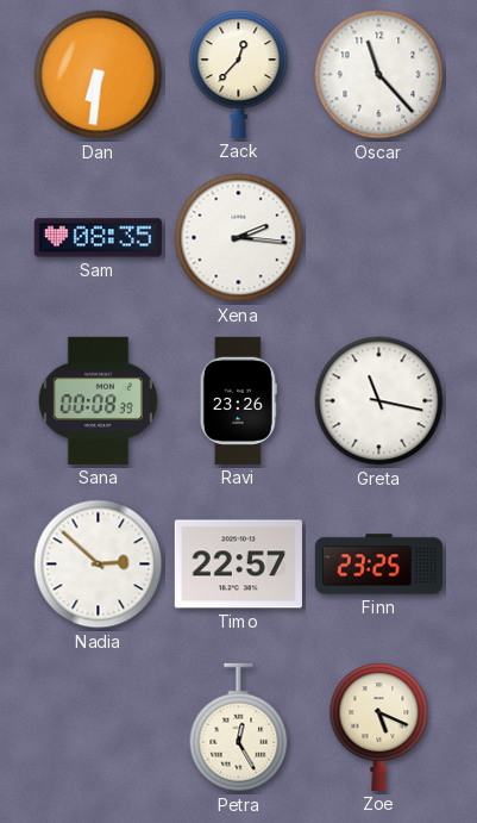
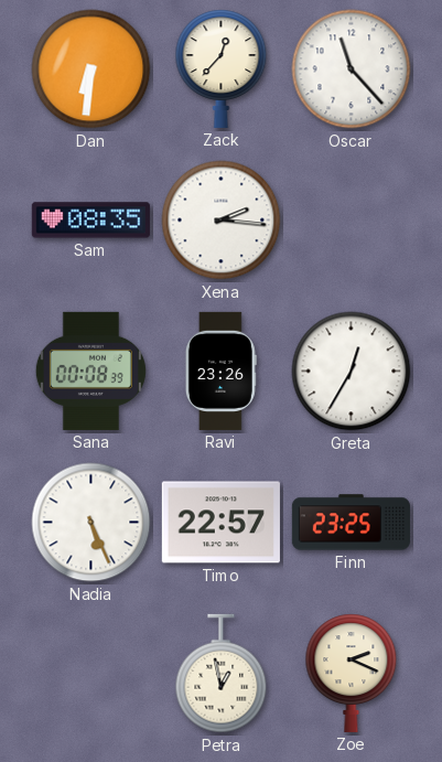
Greta: 11:17 -> 12:35
Nadia: 2:52 -> 5:26
Petra: 12:25 -> 12:58
Zoe: 5:19 -> 2:19
